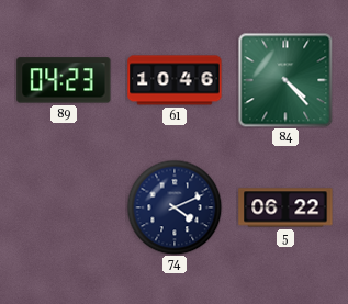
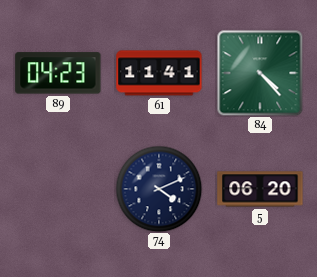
61: 10:46 -> 11:41
5: 06:22 -> 06:20
